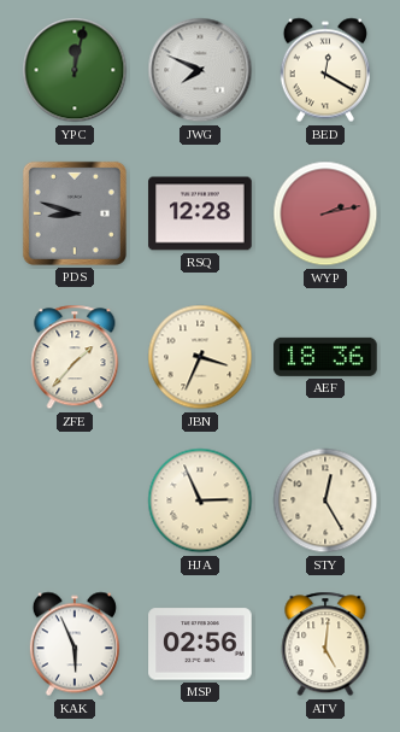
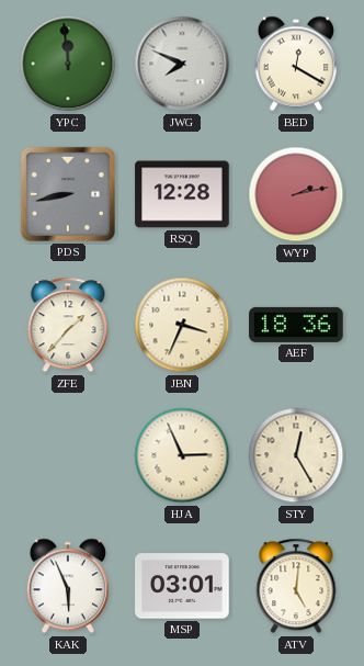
YPC: 12:02 -> 11:59
PDS: 8:48 -> 8:43
MSP: 02:56 -> 03:01
